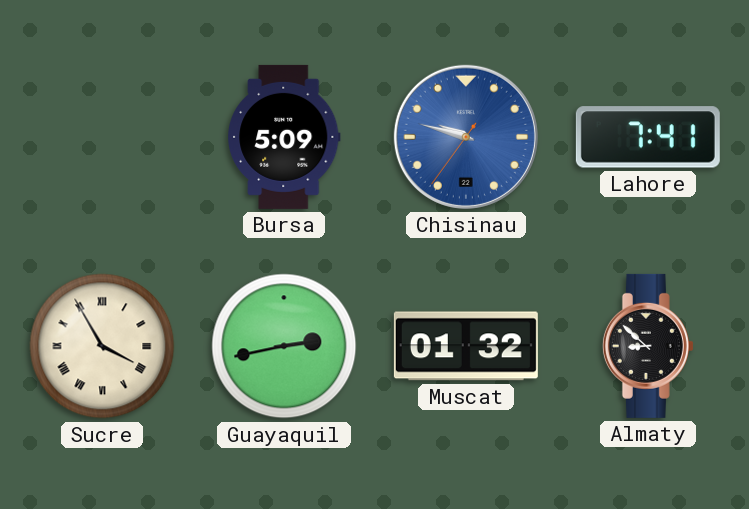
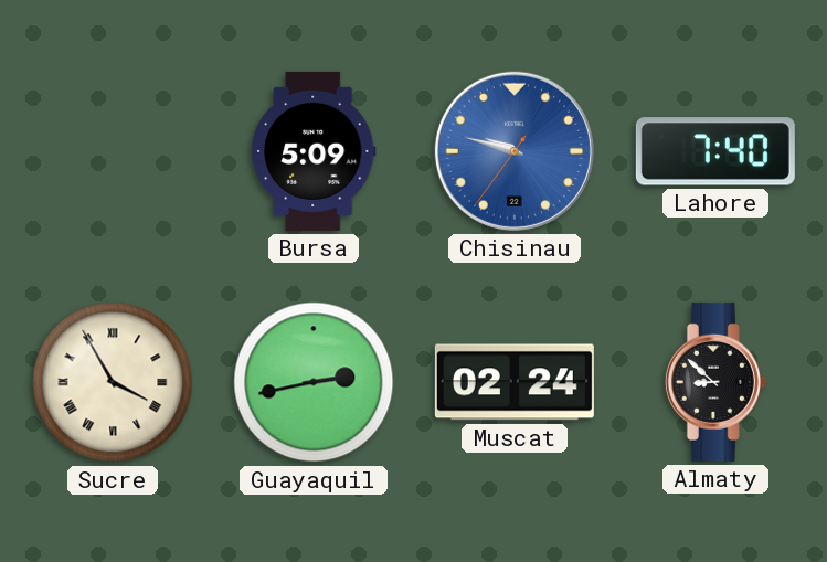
Lahore: 7:41 -> 7:40
Muscat: 01:32 -> 02:24
